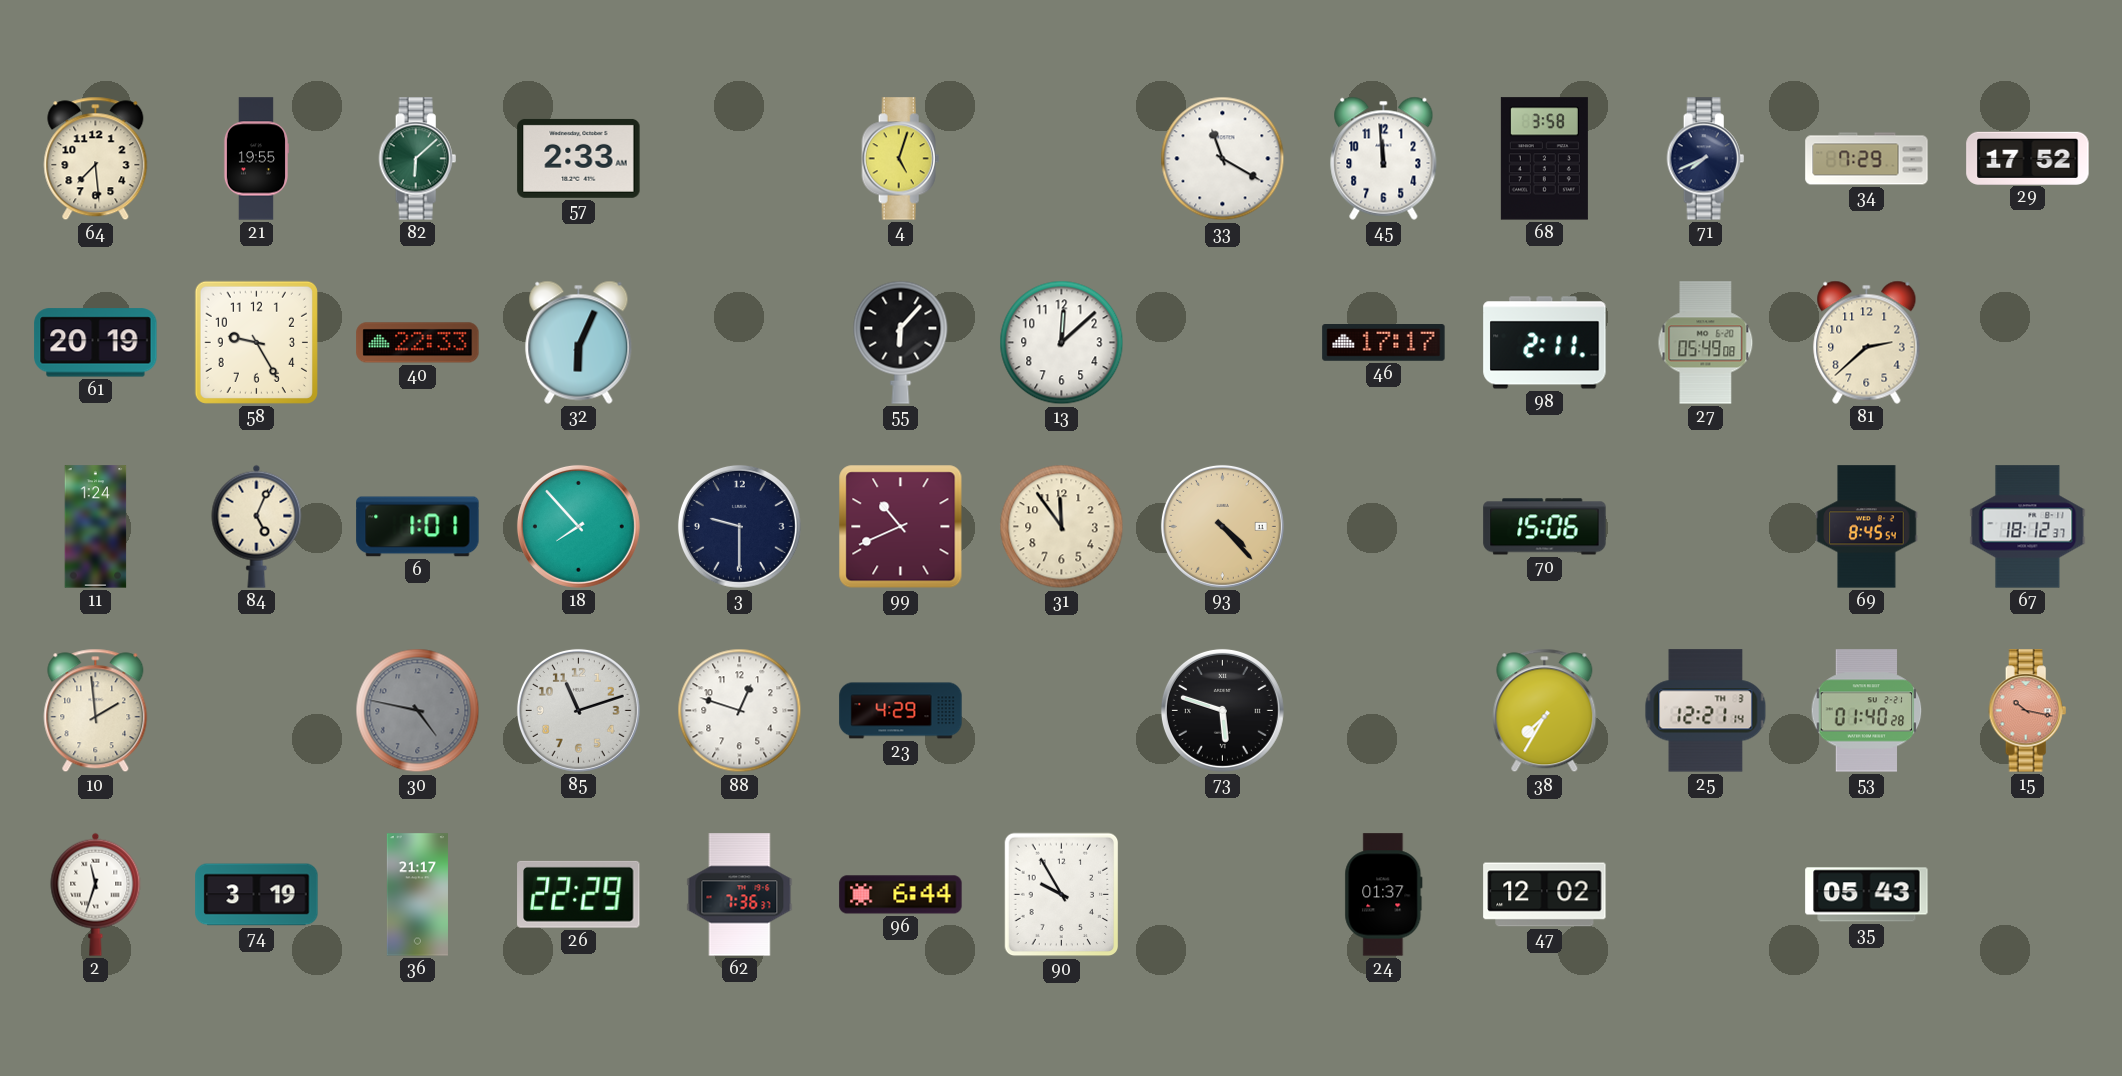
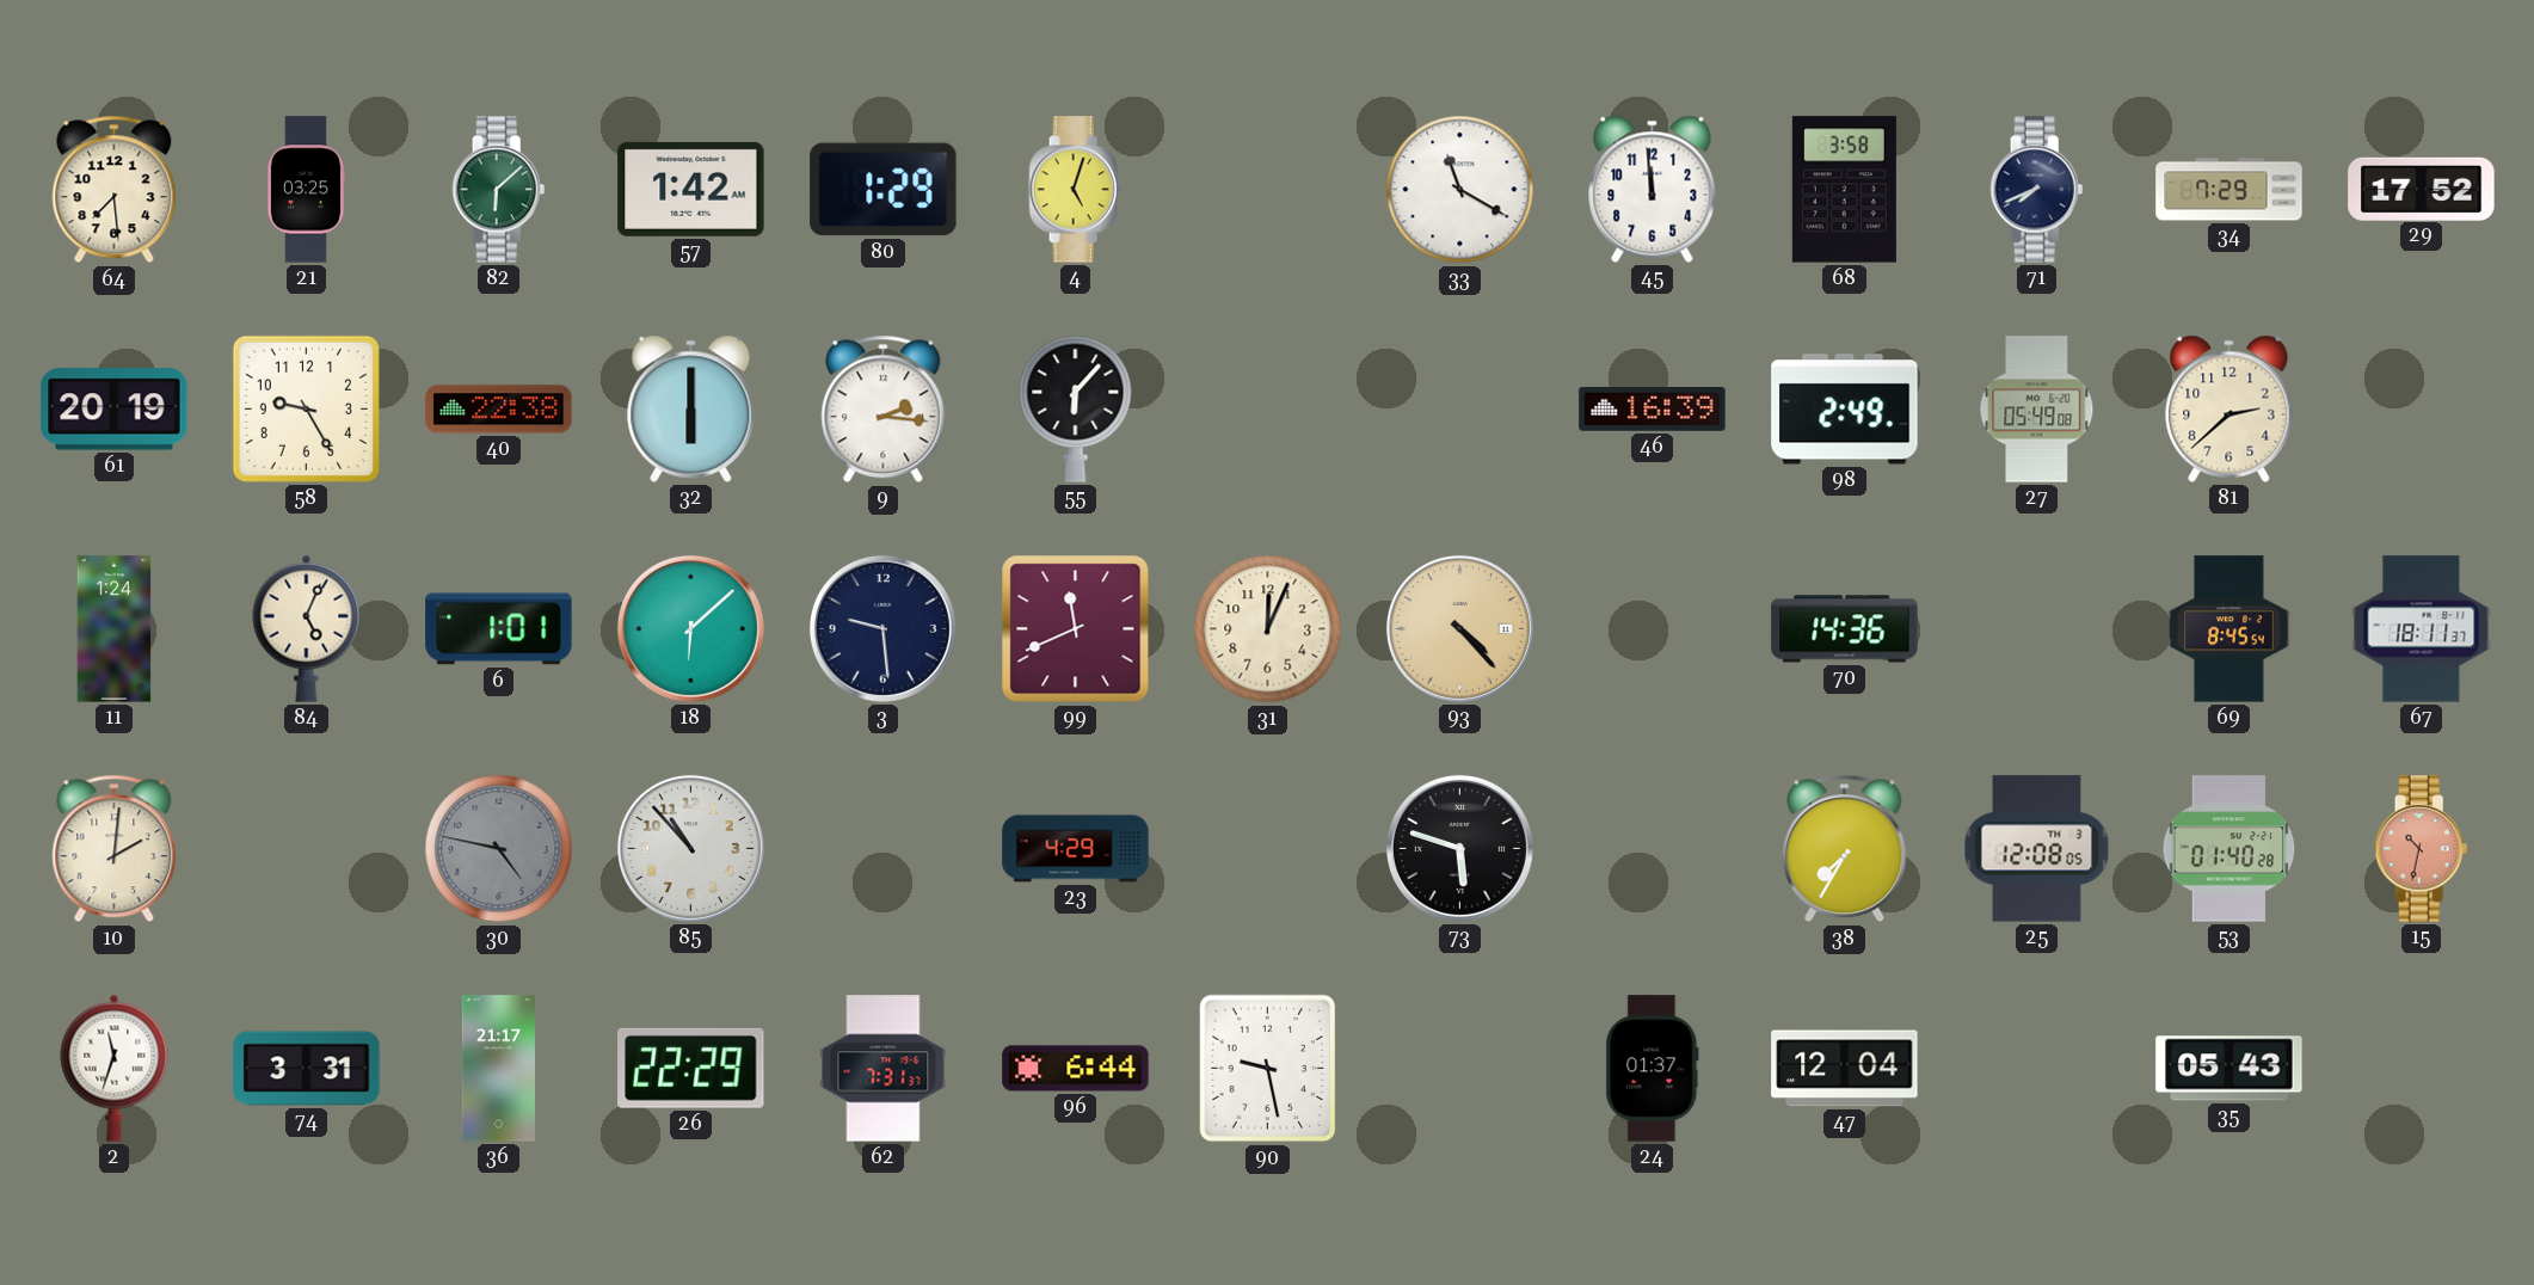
21: 19:55 -> 03:25
57: 2:33 -> 1:42
80: none -> 1:29
40: 22:33 -> 22:38
32: 6:04 -> 6:00
9: none -> 2:16
13: 12:08 -> none
46: 17:17 -> 16:39
98: 2:11 -> 2:49
18: 7:53 -> 6:08
3: 9:30 -> 9:29
99: 10:41 -> 11:41
31: 11:54 -> 12:04
70: 15:06 -> 14:36
67: 18:12 -> 18:11
10: 1:59 -> 2:01
85: 11:12 -> 10:53
88: 12:48 -> none
25: 12:21 -> 12:08
15: 10:17 -> 10:32
74: 3:19 -> 3:31
62: 7:36 -> 7:31
90: 9:55 -> 9:28
47: 12:02 -> 12:04
